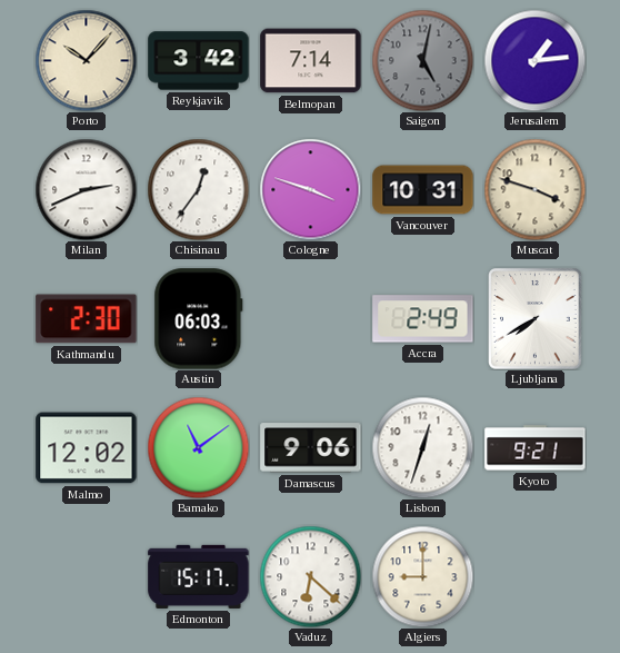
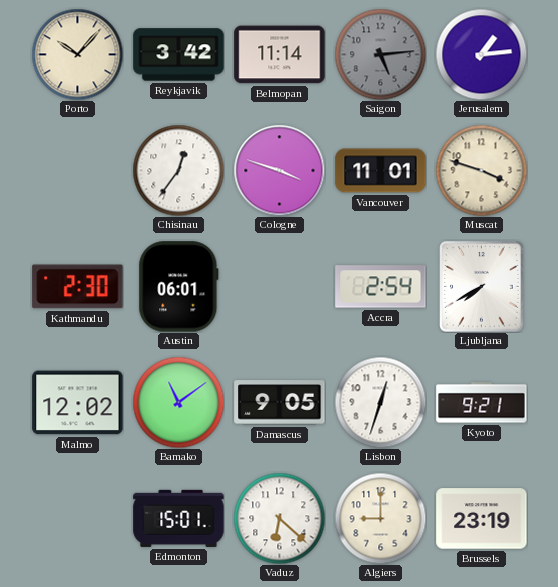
Belmopan: 7:14 -> 11:14
Saigon: 5:02 -> 5:14
Milan: 2:41 -> none
Vancouver: 10:31 -> 11:01
Austin: 06:03 -> 06:01
Accra: 2:49 -> 2:54
Damascus: 9:06 -> 9:05
Edmonton: 15:17 -> 15:01
Brussels: none -> 23:19
